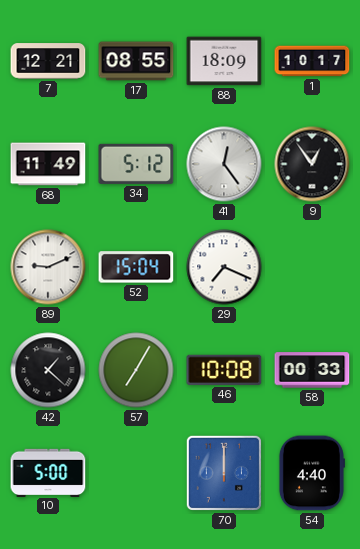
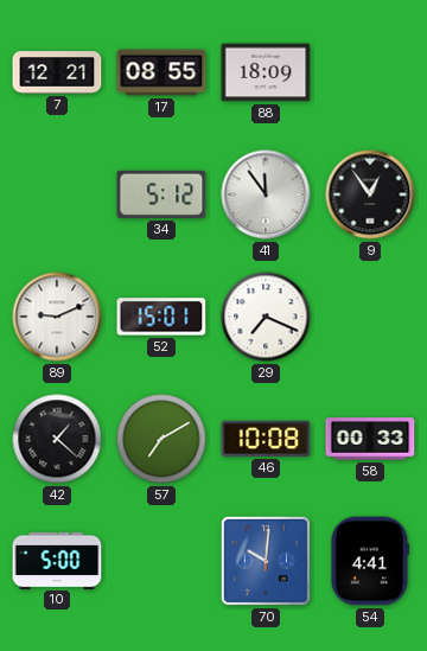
1: 10:17 -> none
68: 11:49 -> none
41: 12:24 -> 11:54
52: 15:04 -> 15:01
57: 7:05 -> 7:10
70: 12:00 -> 10:01
54: 4:40 -> 4:41
